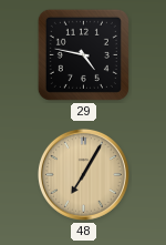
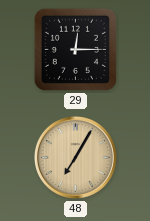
29: 4:47 -> 12:15
